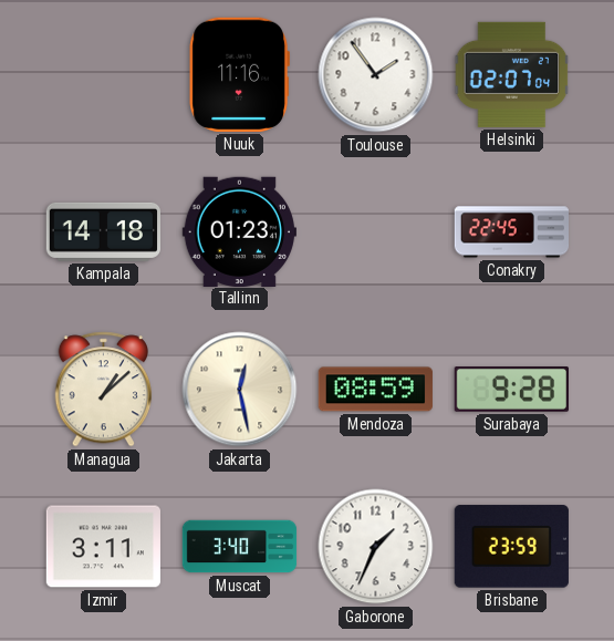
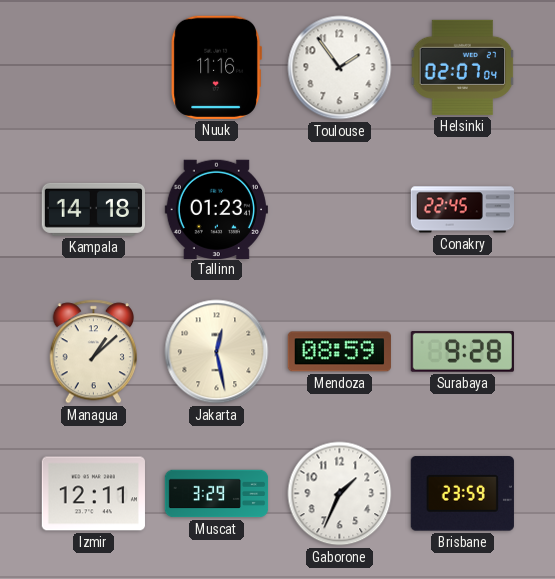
Izmir: 3:11 -> 12:11
Muscat: 3:40 -> 3:29
